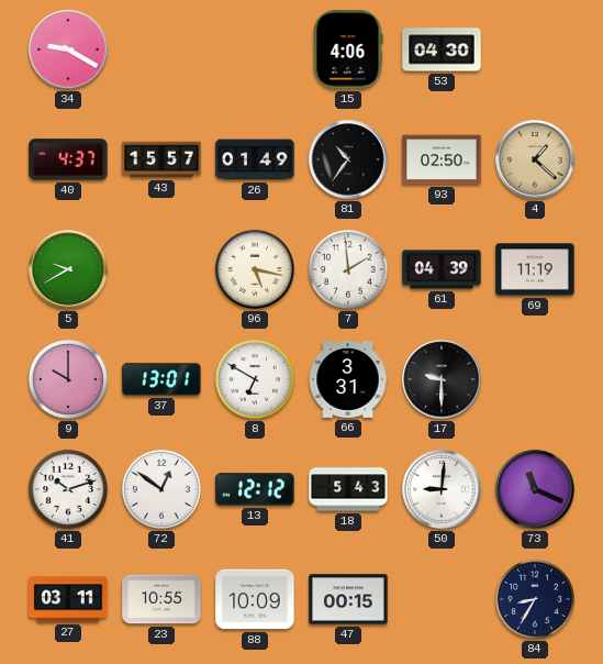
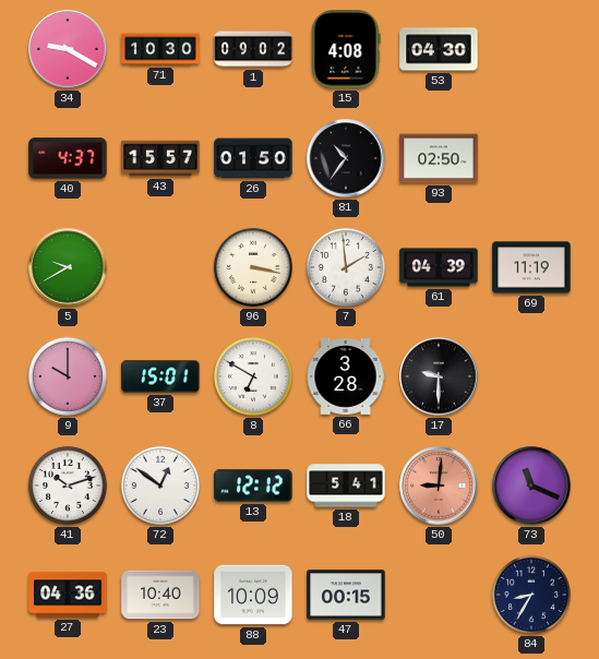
71: none -> 10:30
1: none -> 09:02
15: 4:06 -> 4:08
26: 01:49 -> 01:50
4: 1:22 -> none
96: 5:17 -> 3:17
37: 13:01 -> 15:01
66: 3:31 -> 3:28
18: 5:43 -> 5:41
50 dial: white -> salmon
27: 03:11 -> 04:36
23: 10:55 -> 10:40
